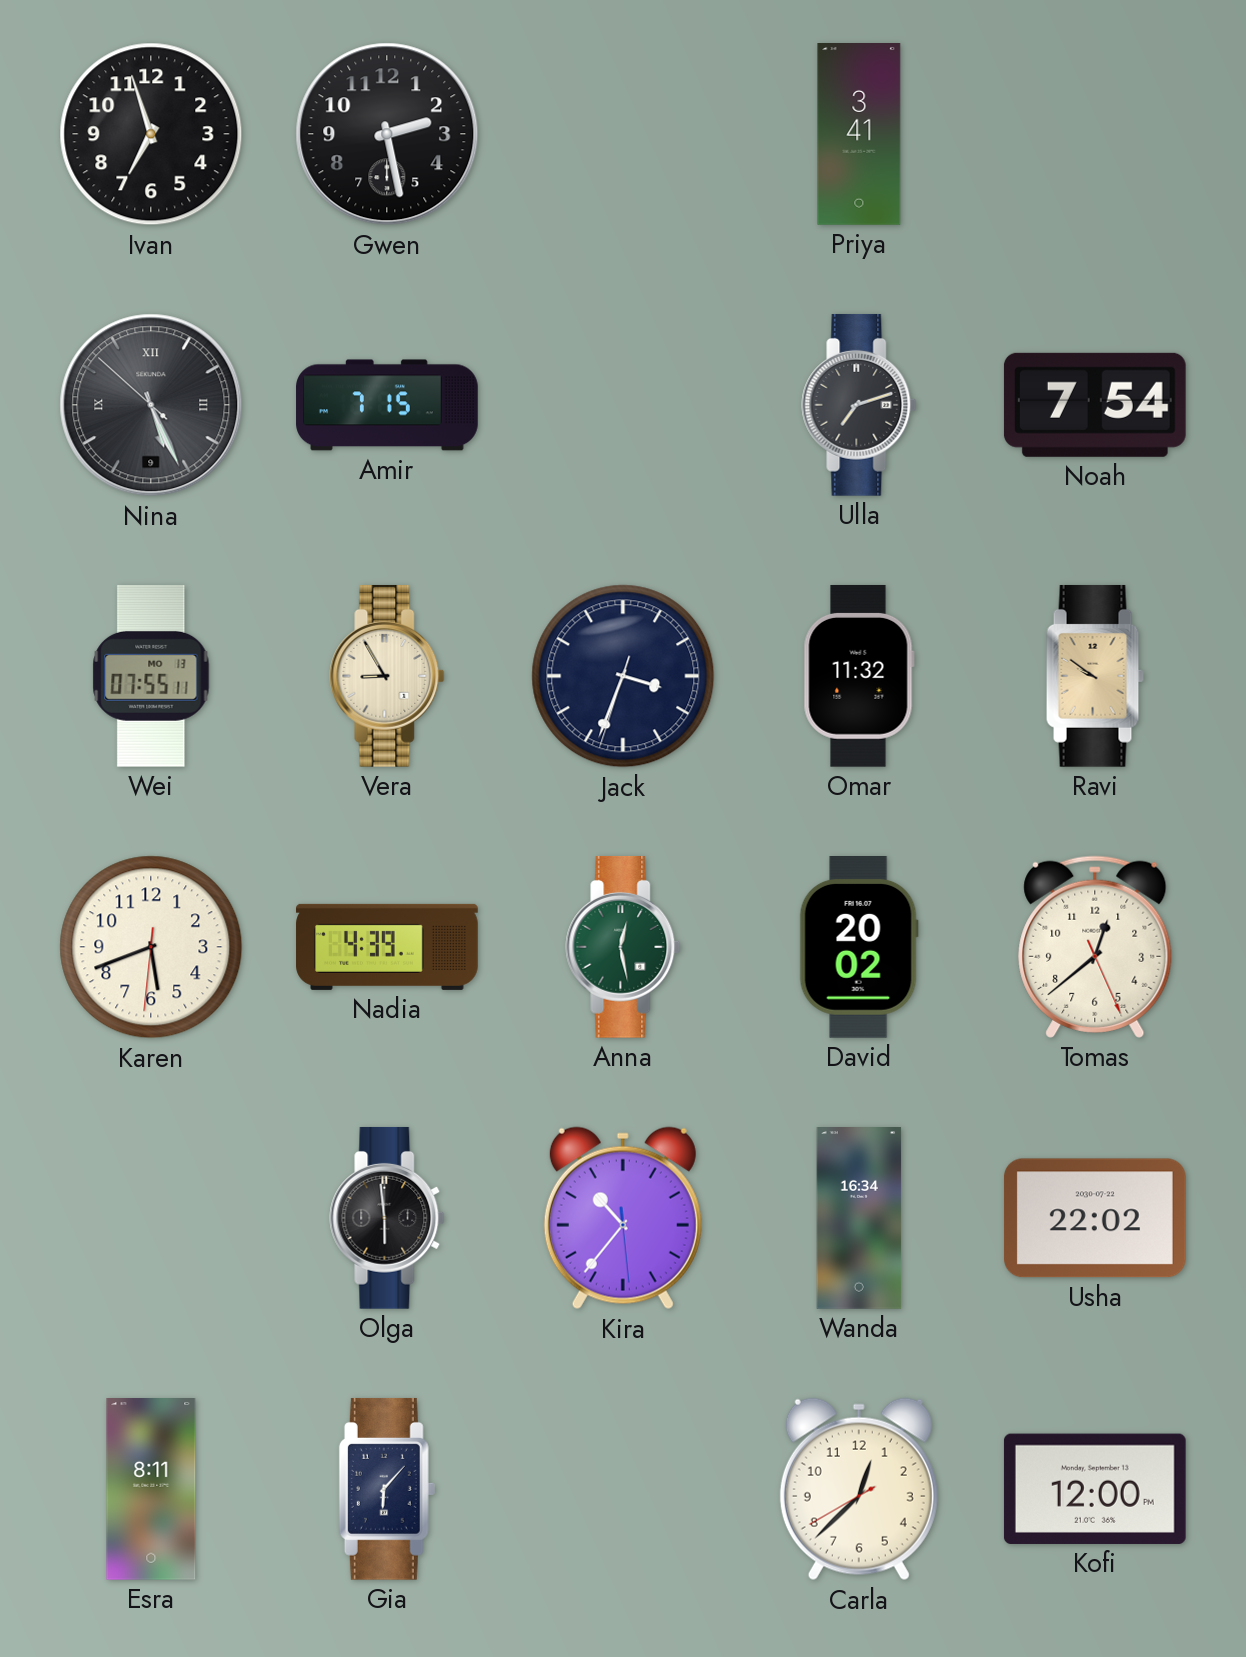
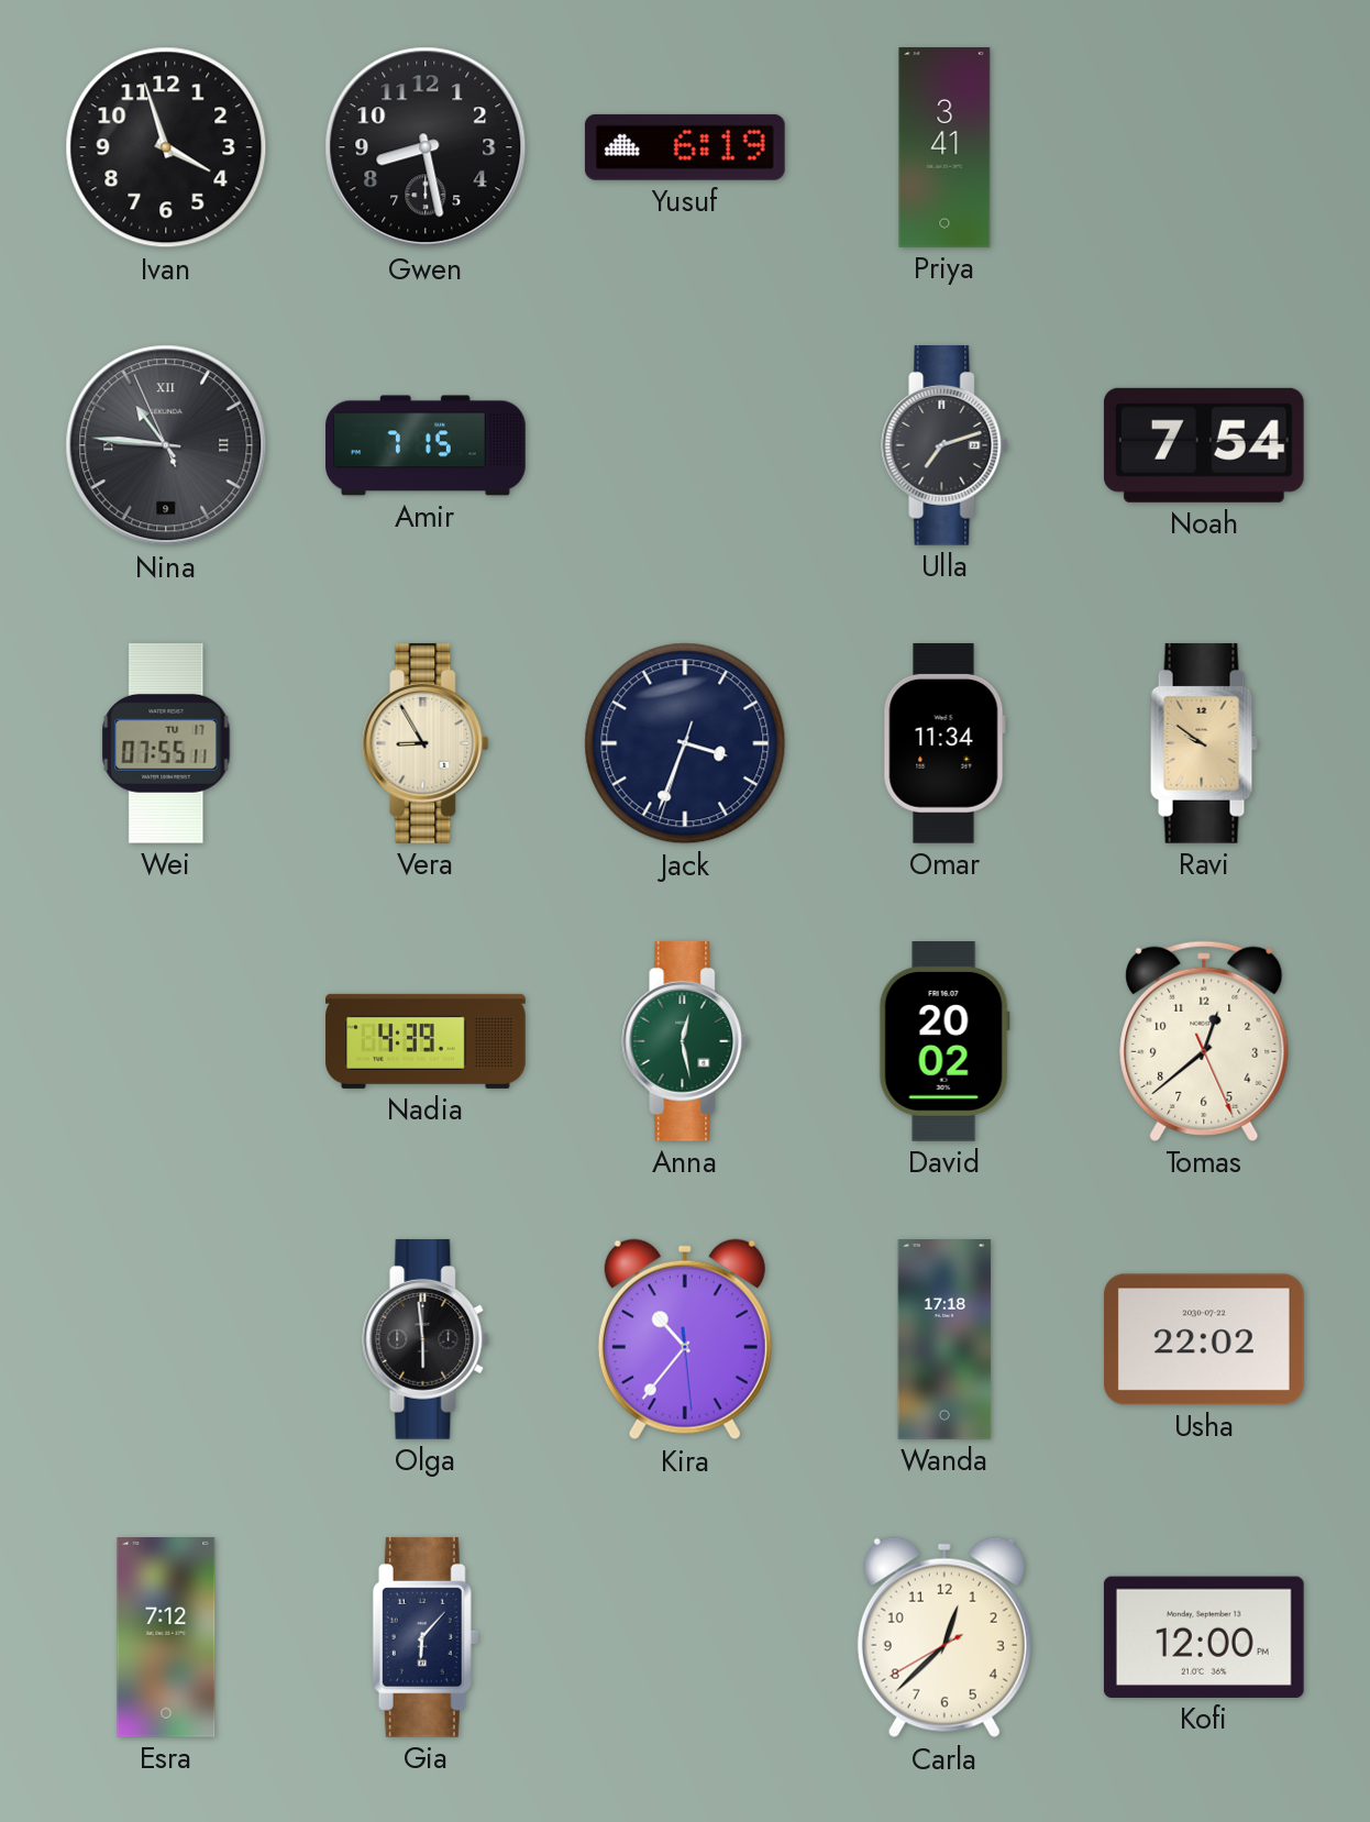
Ivan: 6:57 -> 3:57
Gwen: 2:28 -> 8:28
Yusuf: none -> 6:19
Nina: 5:25 -> 10:45
Wei date: MO 13 -> TU 17
Omar: 11:32 -> 11:34
Karen: 5:41 -> none
Wanda: 16:34 -> 17:18
Esra: 8:11 -> 7:12
